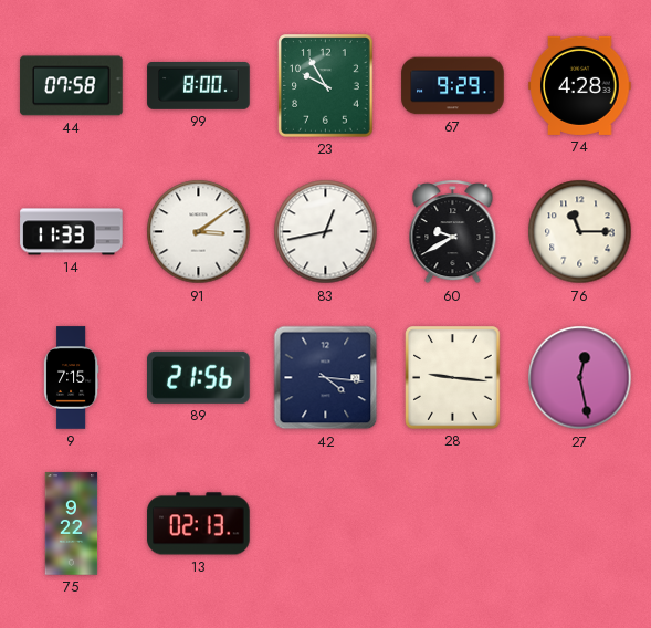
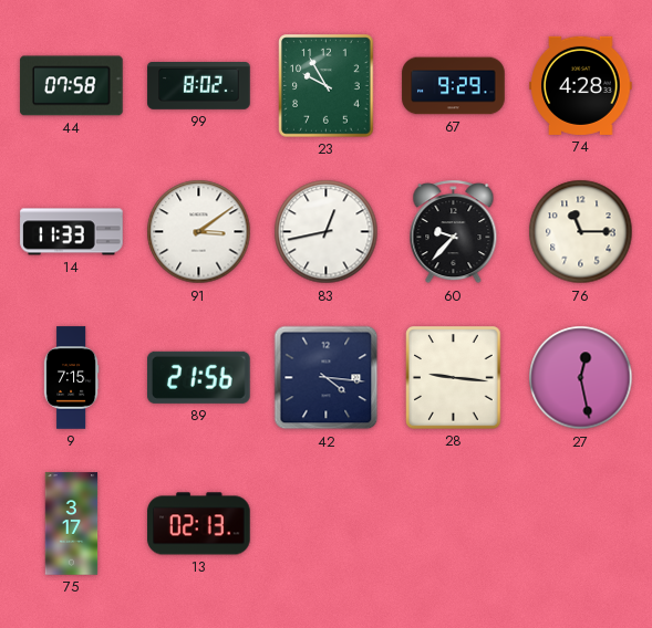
99: 8:00 -> 8:02
60: 9:40 -> 9:37
75: 9:22 -> 3:17
